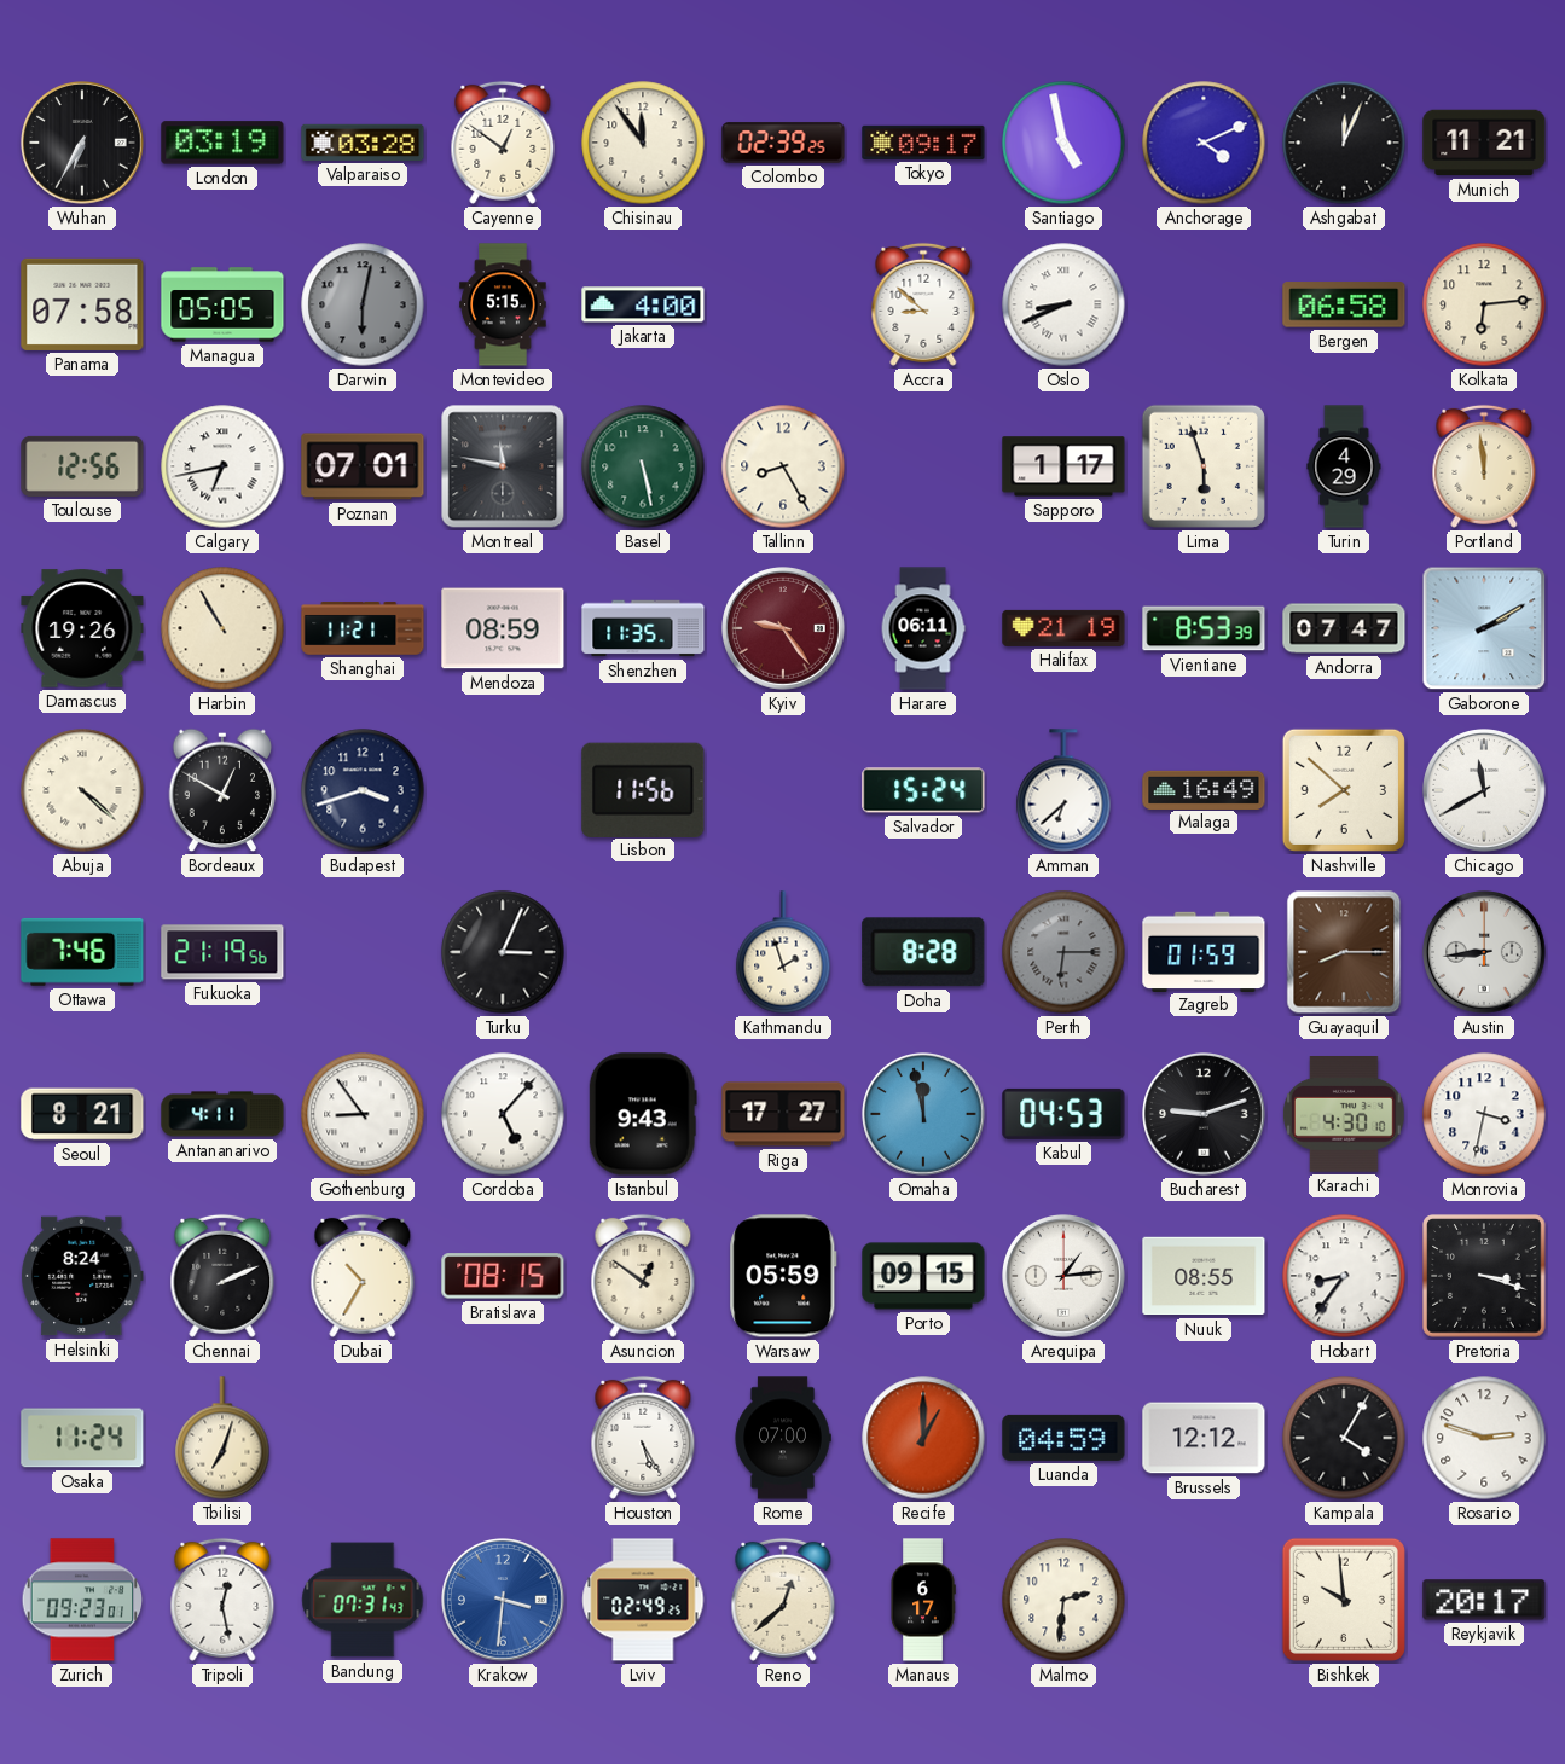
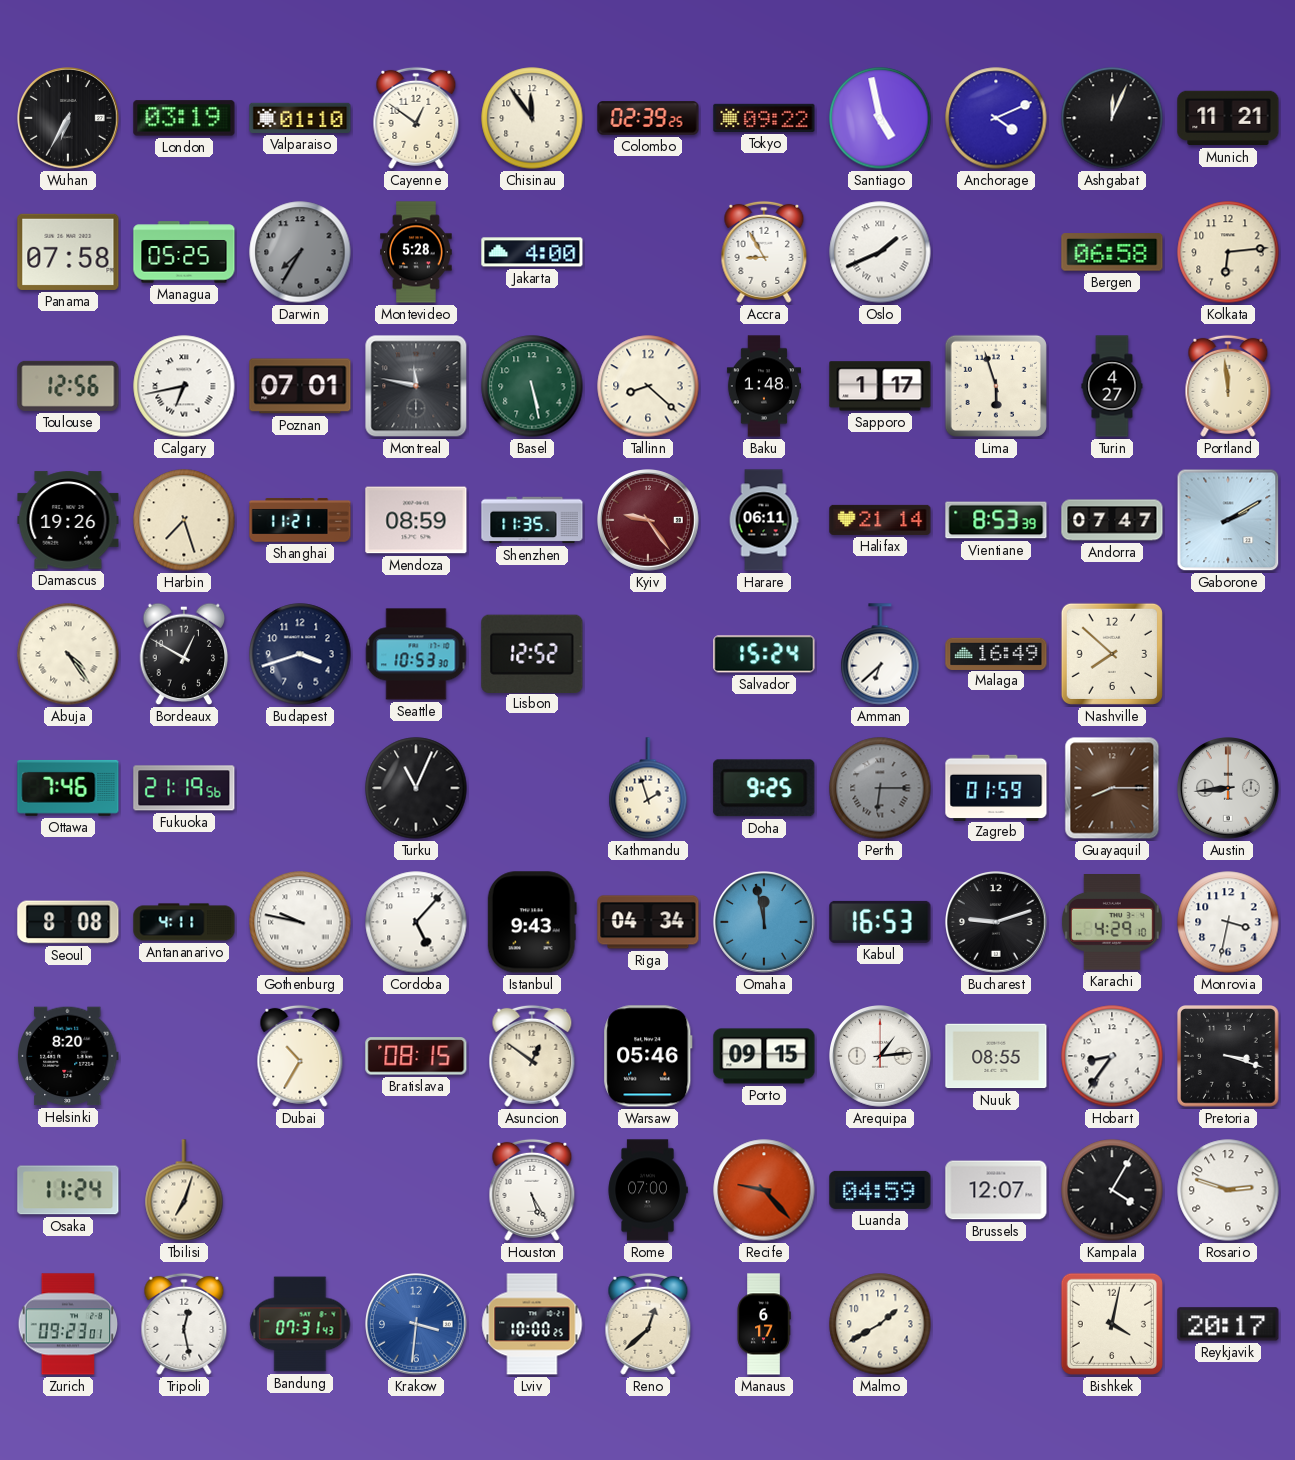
Valparaiso: 03:28 -> 01:10
Tokyo: 09:17 -> 09:22
Managua: 05:05 -> 05:25
Darwin: 6:02 -> 7:35
Montevideo: 5:15 -> 5:28
Accra: 8:52 -> 8:55
Oslo: 8:41 -> 1:41
Tallinn: 8:25 -> 8:22
Baku: none -> 1:48
Turin: 4:29 -> 4:27
Harbin: 10:55 -> 7:27
Halifax: 21:19 -> 21:14
Abuja: 4:22 -> 4:24
Seattle: none -> 10:53
Lisbon: 11:56 -> 12:52
Chicago: 11:40 -> none
Turku: 3:04 -> 11:04
Doha: 8:28 -> 9:25
Seoul: 8:21 -> 8:08
Gothenburg: 8:54 -> 9:47
Riga: 17:27 -> 04:34
Kabul: 04:53 -> 16:53
Karachi: 4:30 -> 4:29
Helsinki: 8:24 -> 8:20
Chennai: 2:11 -> none
Warsaw: 05:59 -> 05:46
Recife: 1:00 -> 9:23
Brussels: 12:12 -> 12:07
Lviv: 02:49 -> 10:00
Malmo: 2:31 -> 1:40
Bishkek: 9:59 -> 4:02
